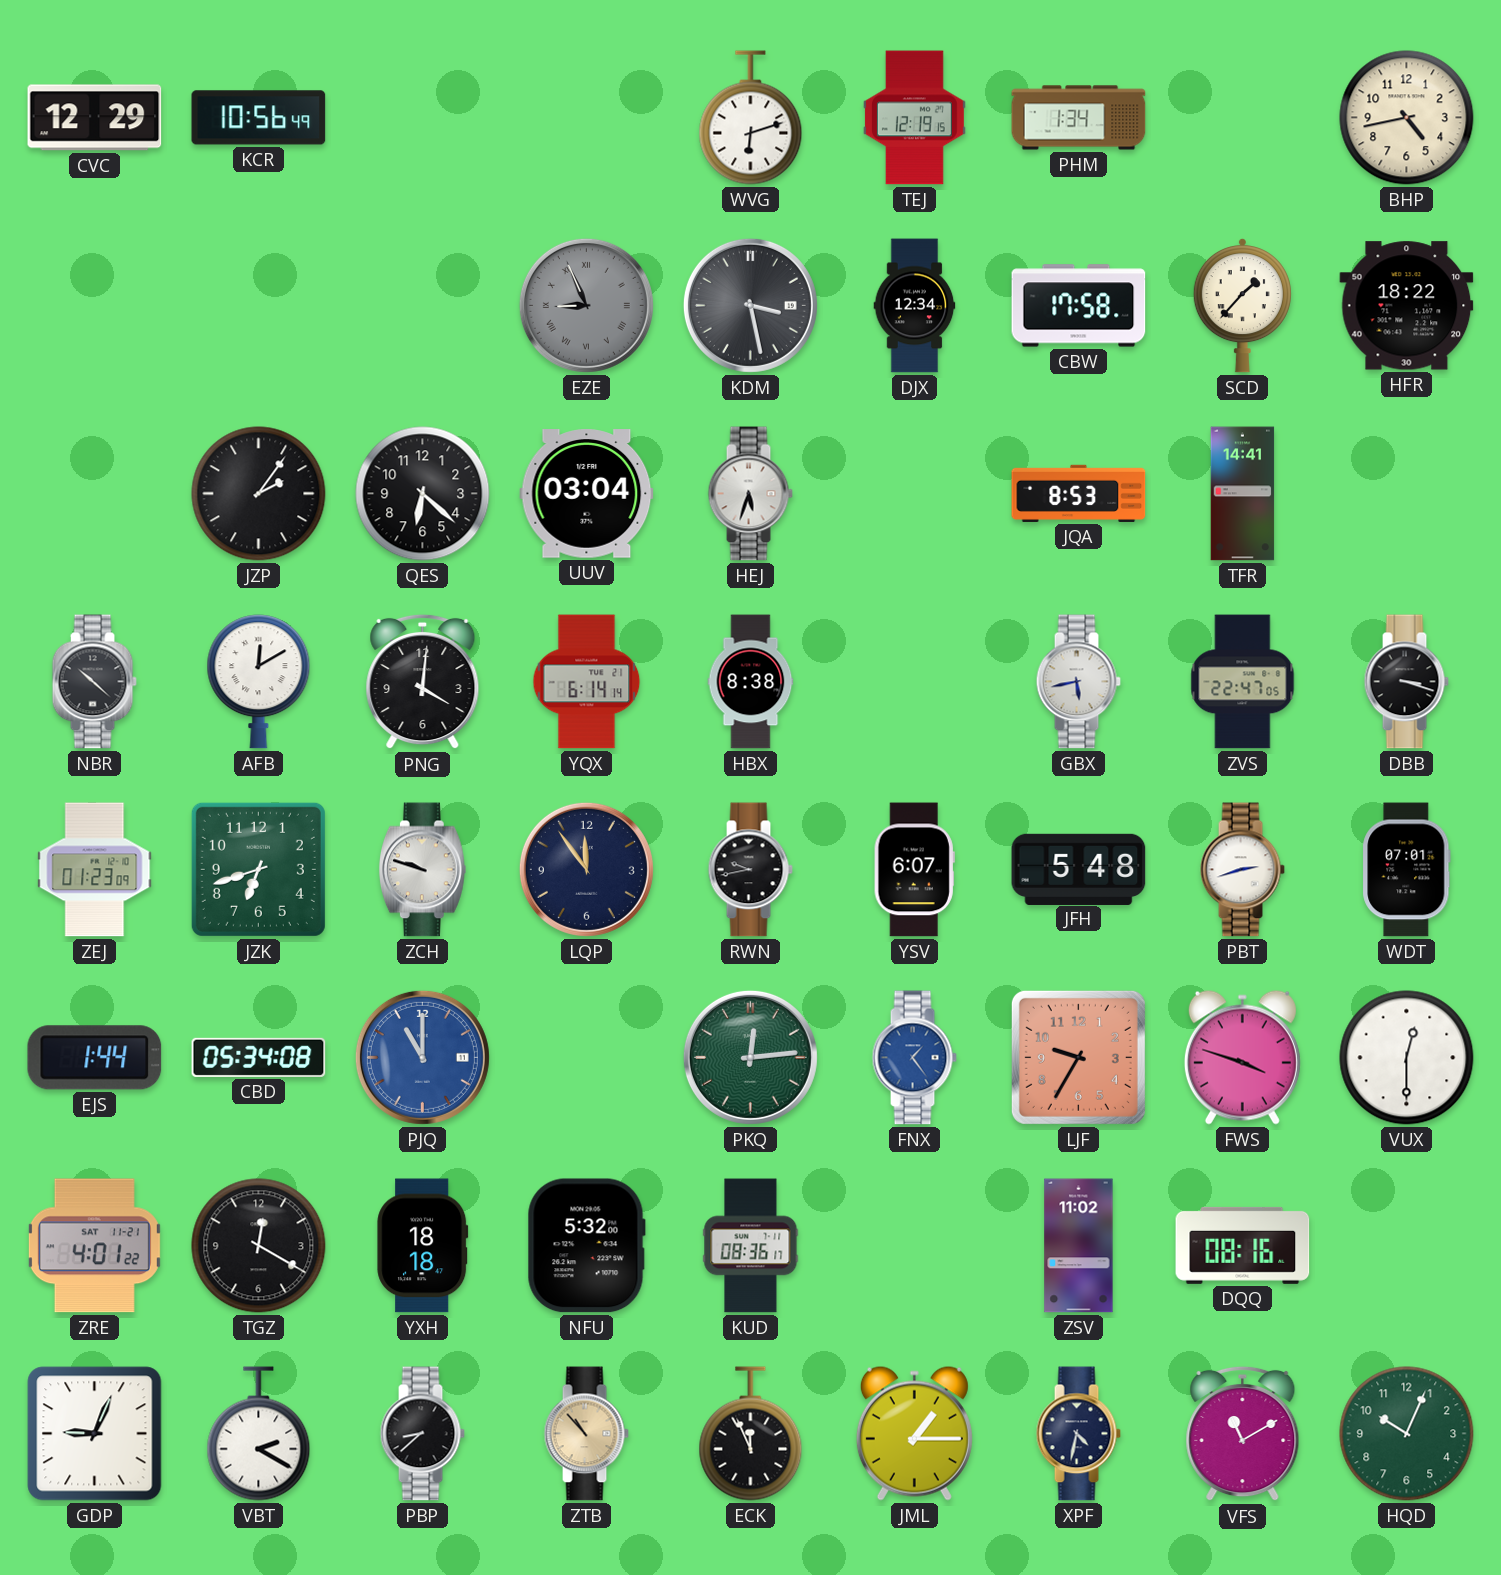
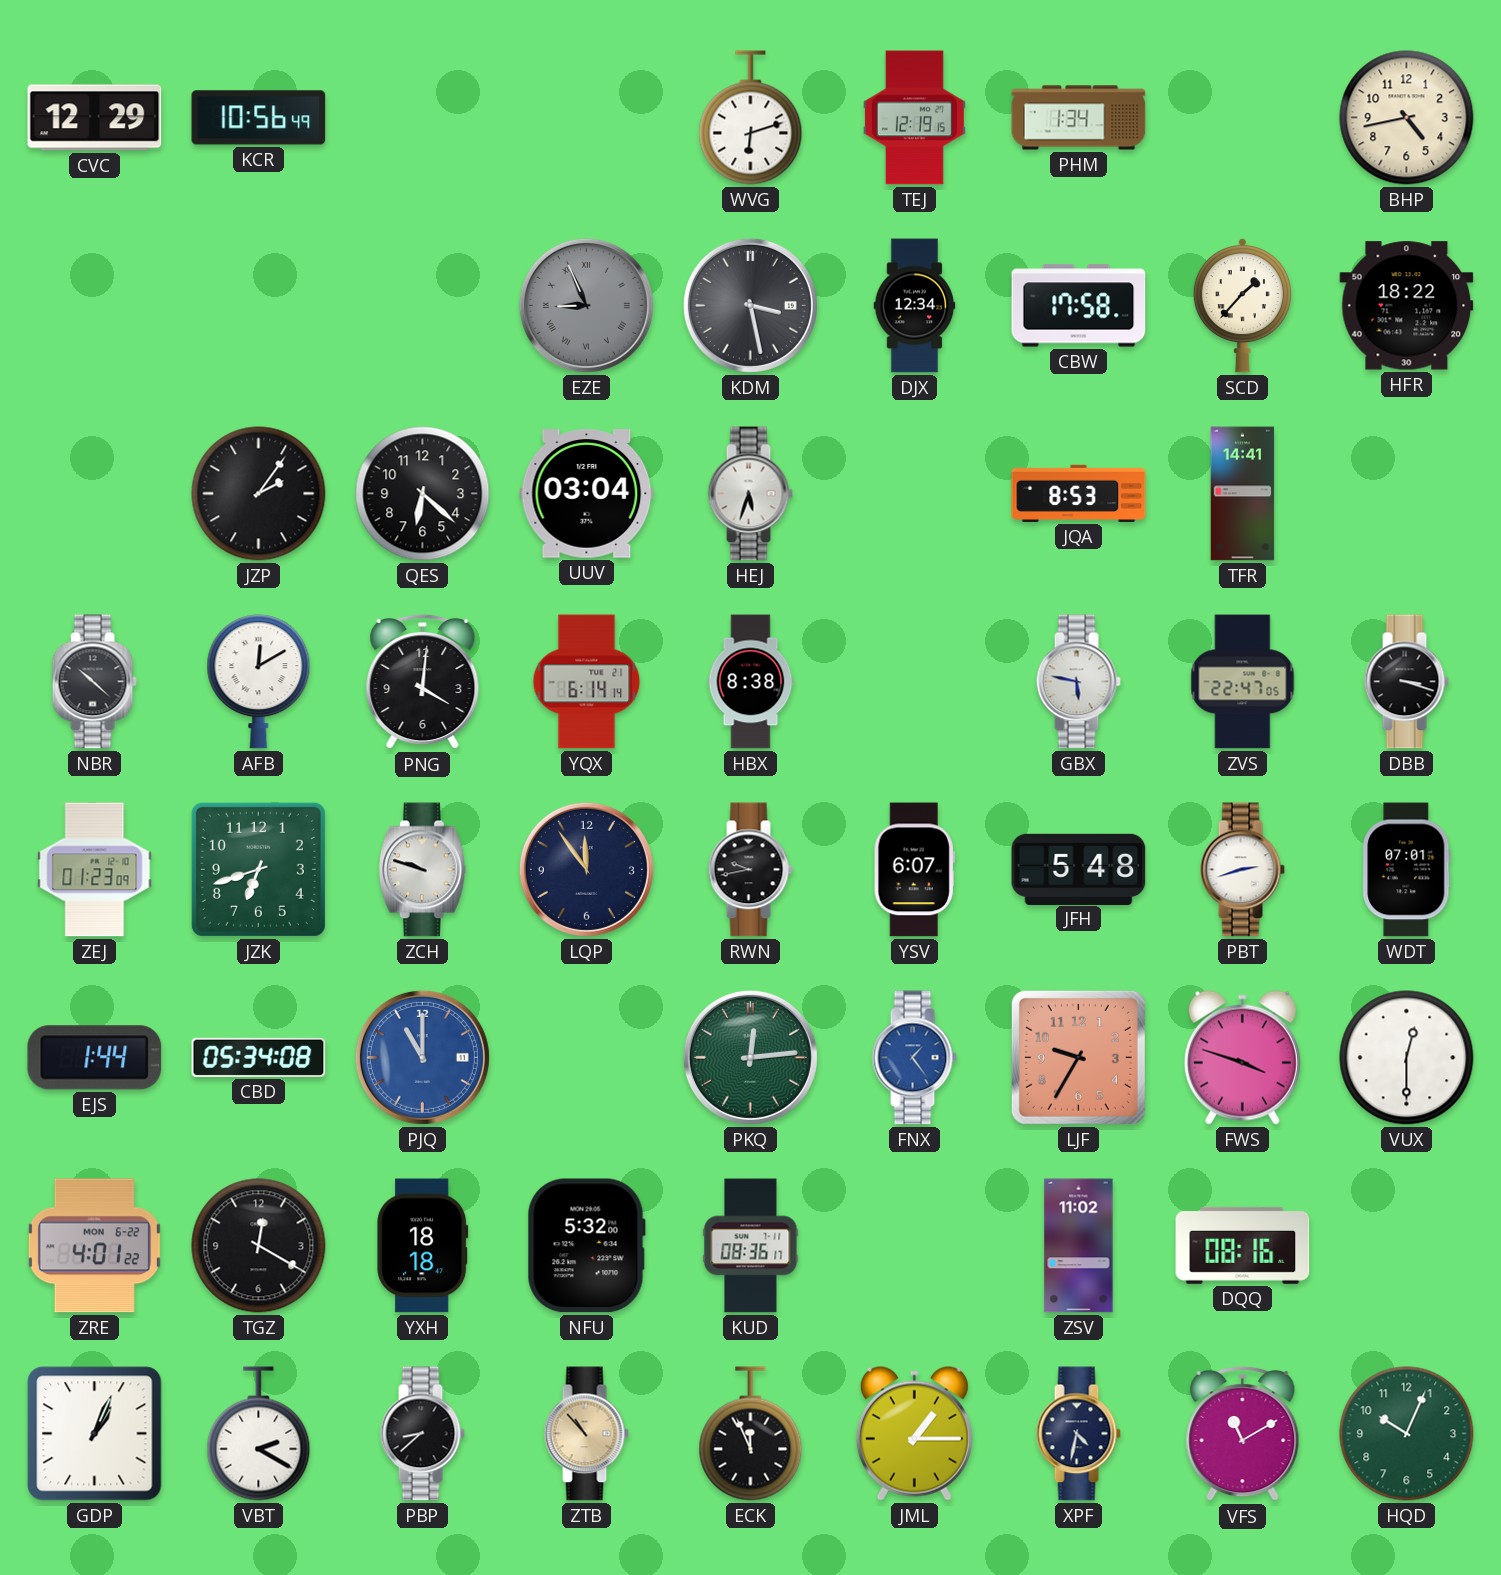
GBX: 5:43 -> 5:47
ZRE date: SAT 11-21 -> MON 6-22
GDP: 9:04 -> 1:04
